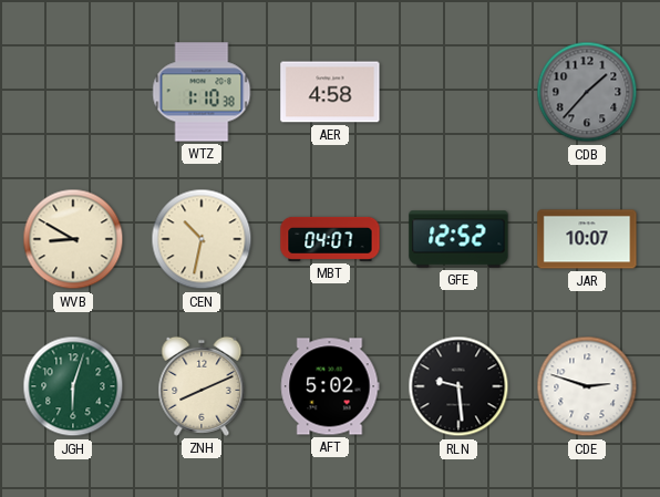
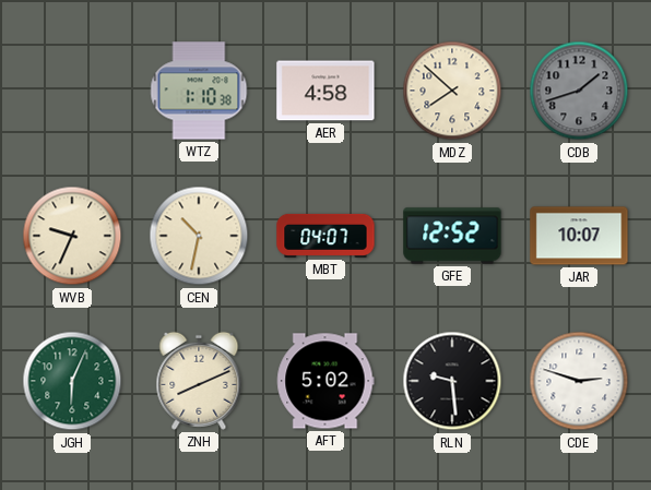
MDZ: none -> 7:52
CDB: 1:37 -> 1:42
WVB: 8:50 -> 9:34
JGH: 6:03 -> 6:04
